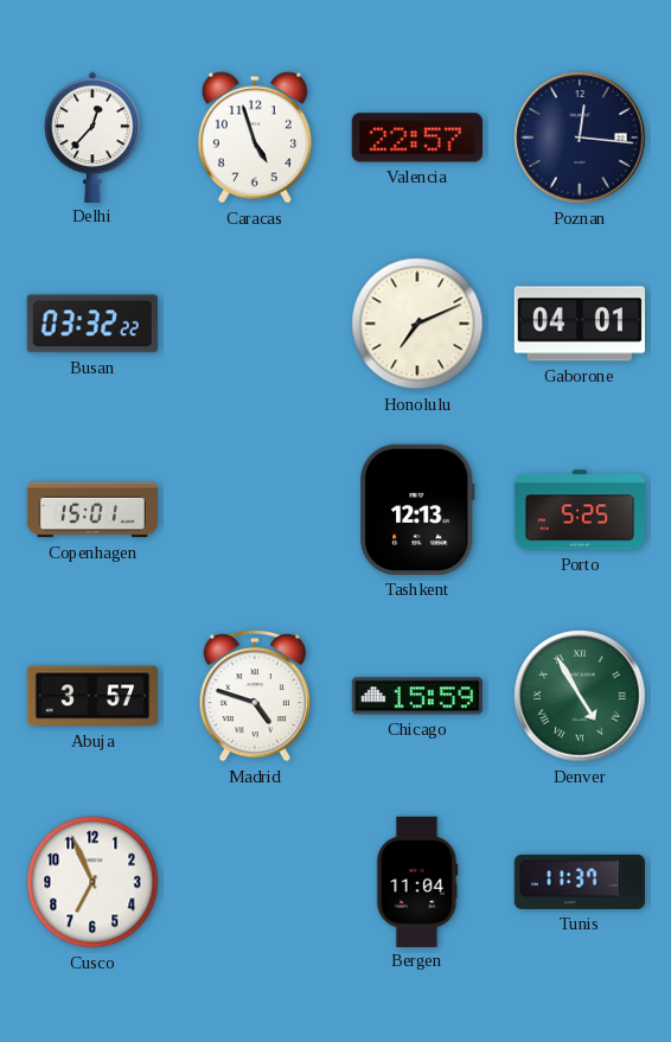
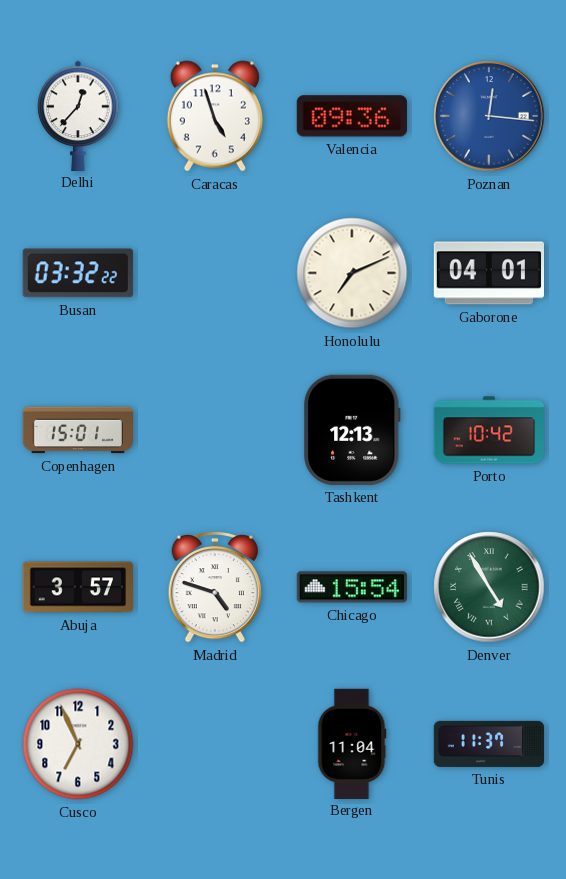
Valencia: 22:57 -> 09:36
Poznan dial: navy -> blue
Porto: 5:25 -> 10:42
Chicago: 15:59 -> 15:54
